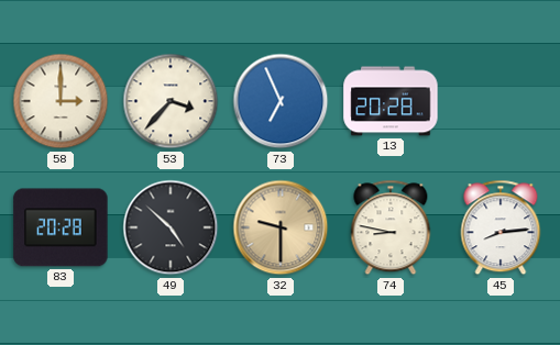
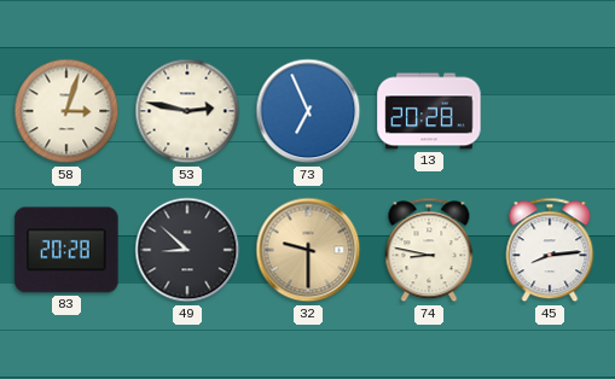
58: 3:00 -> 3:03
53: 3:37 -> 2:47
49: 4:52 -> 8:52
